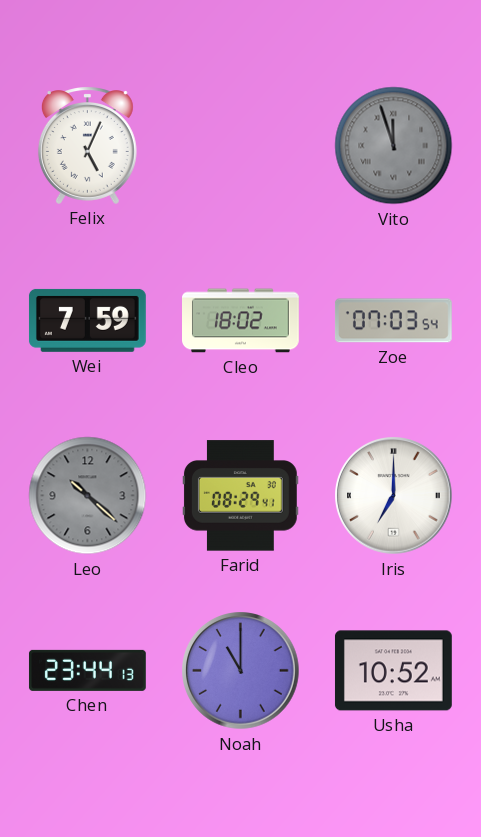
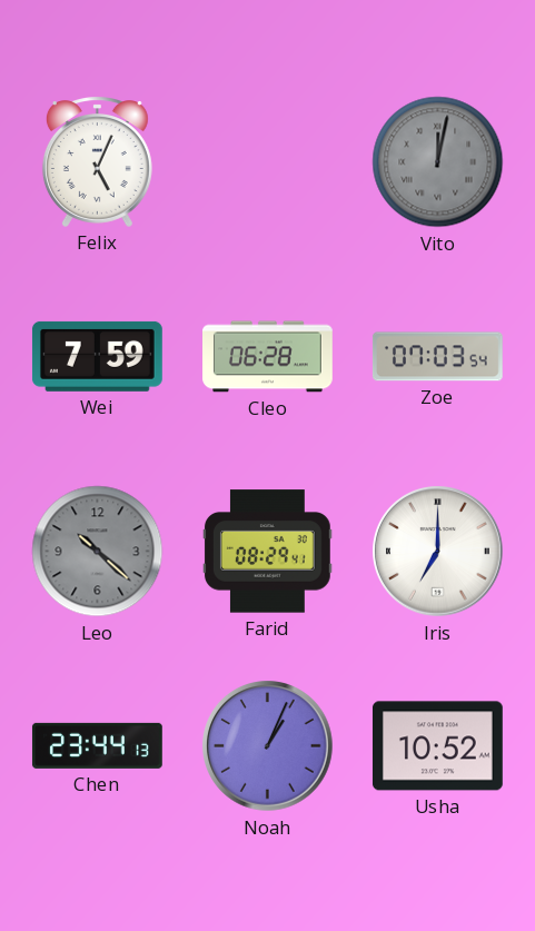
Vito: 11:57 -> 12:02
Cleo: 18:02 -> 06:28
Noah: 11:00 -> 1:04
